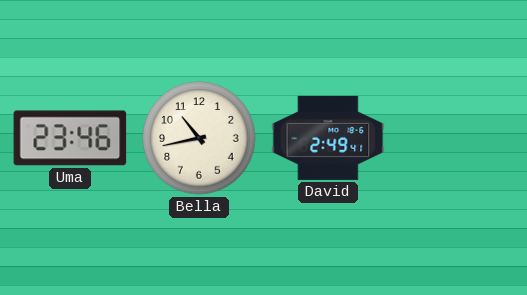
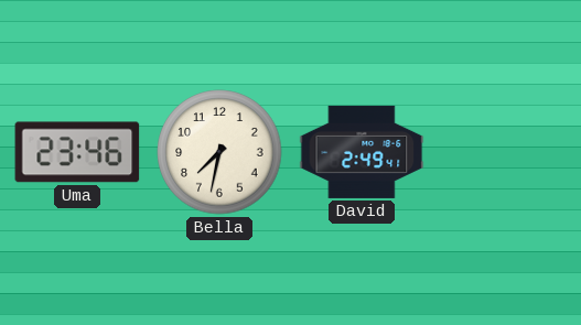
Bella: 10:43 -> 7:32
